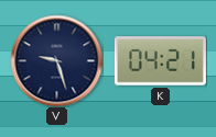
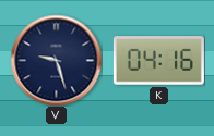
K: 04:21 -> 04:16
